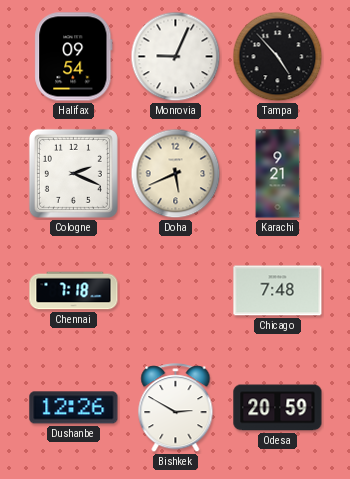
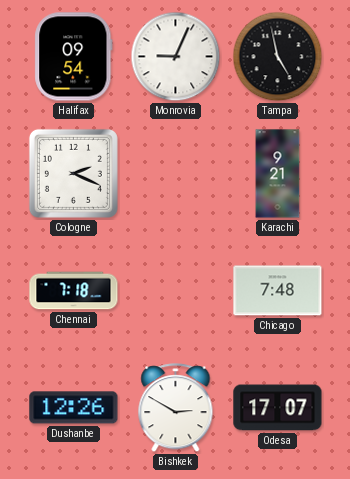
Tampa: 4:53 -> 4:58
Doha: 5:41 -> none
Odesa: 20:59 -> 17:07
